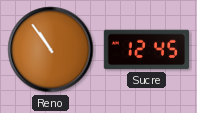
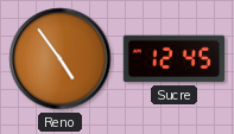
Reno: 10:54 -> 4:54
